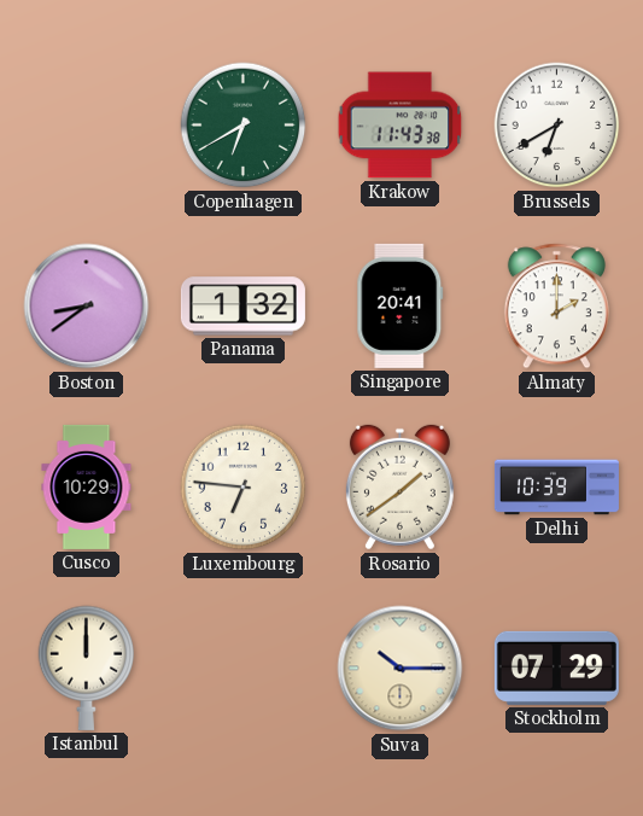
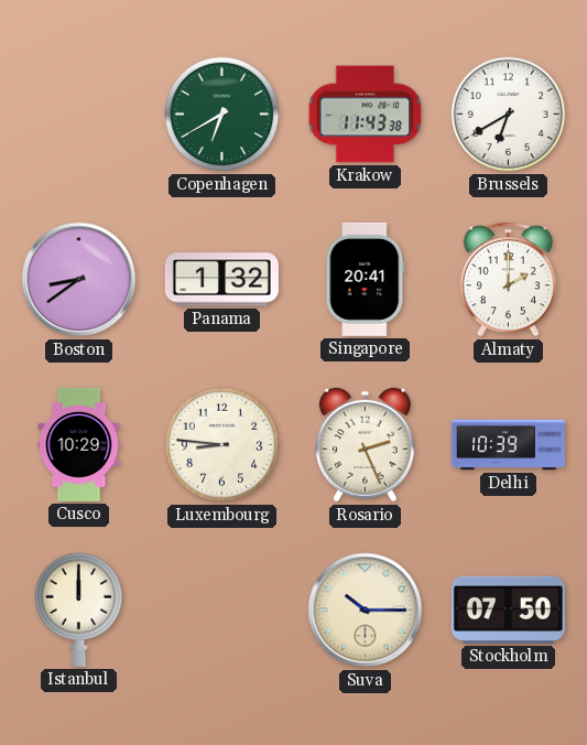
Luxembourg: 6:46 -> 8:46
Rosario: 1:39 -> 2:26
Stockholm: 07:29 -> 07:50
